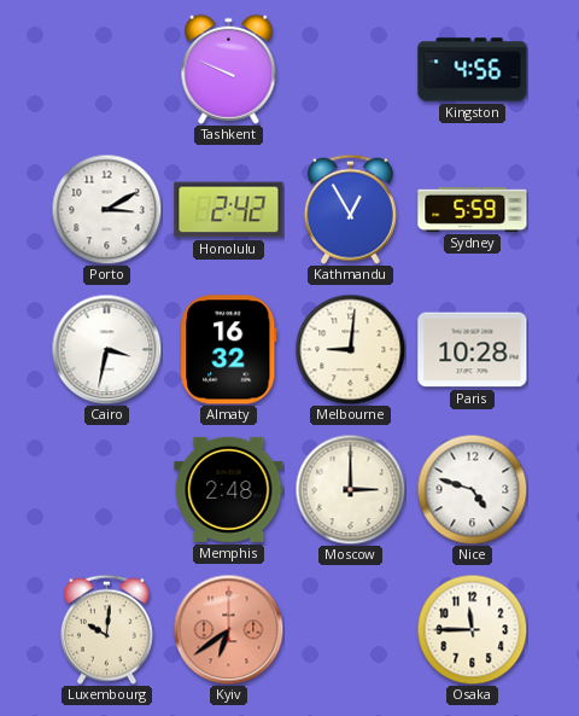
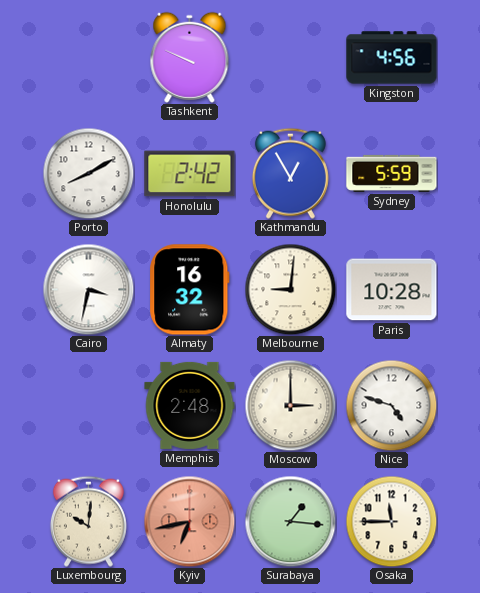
Porto: 3:10 -> 8:10
Kyiv: 6:39 -> 6:43
Surabaya: none -> 1:16
